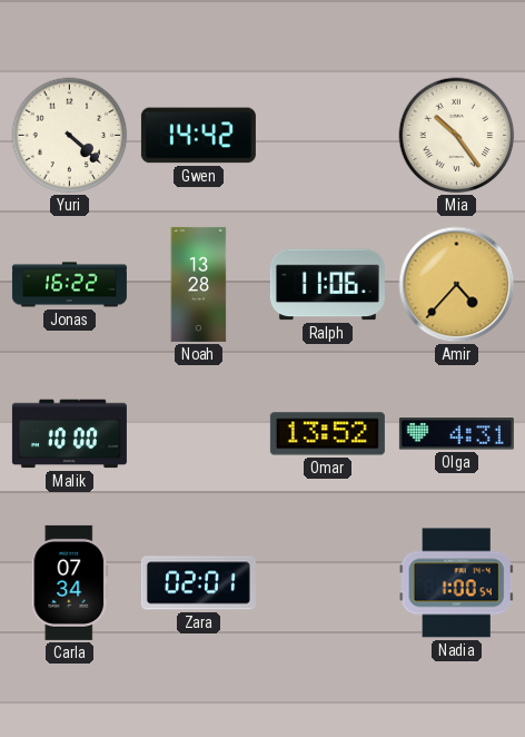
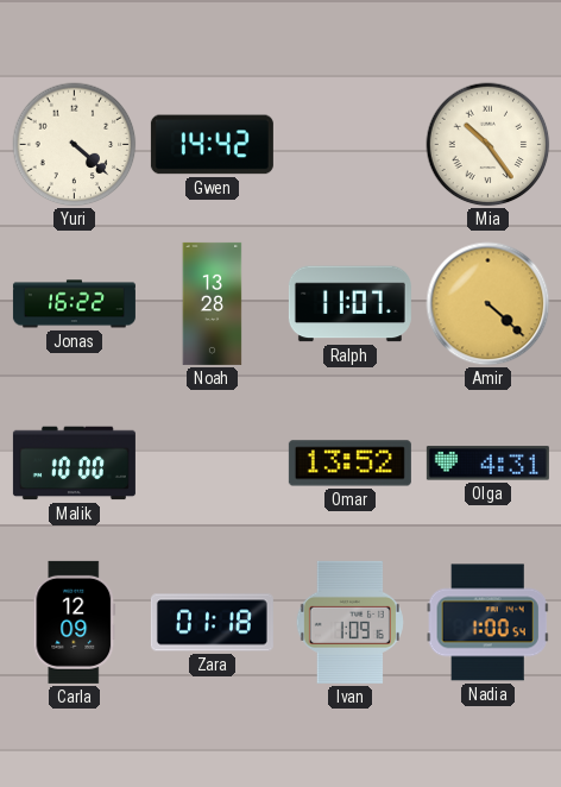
Ralph: 11:06 -> 11:07
Amir: 4:37 -> 4:22
Carla: 07:34 -> 12:09
Zara: 02:01 -> 01:18
Ivan: none -> 1:09
